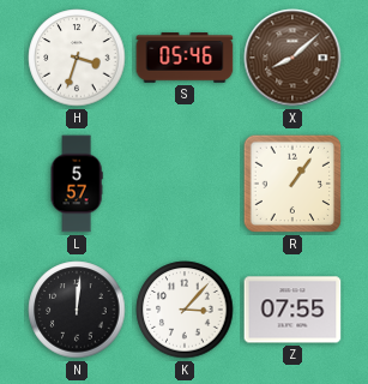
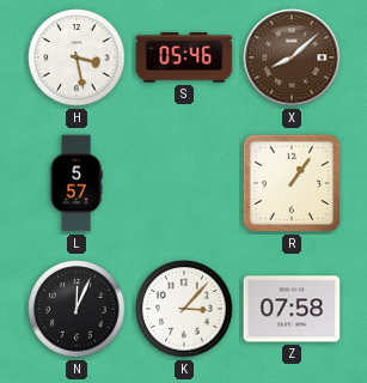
H: 3:33 -> 3:28
N: 12:01 -> 12:04
Z: 07:55 -> 07:58
